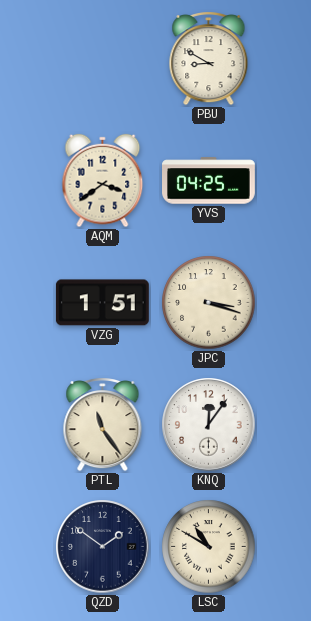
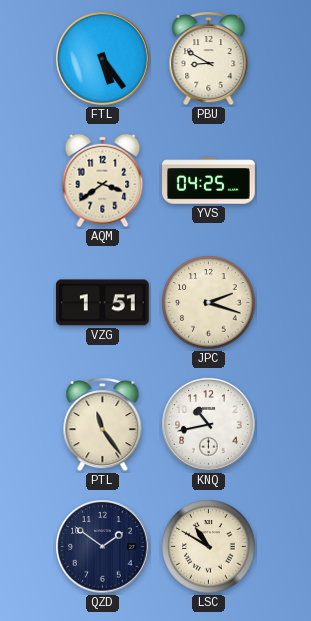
FTL: none -> 5:24
JPC: 3:18 -> 2:18
KNQ: 12:06 -> 10:43
